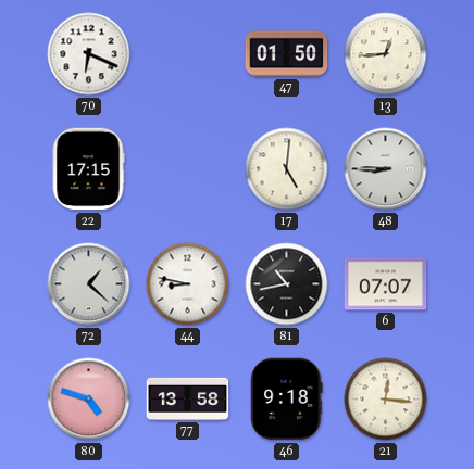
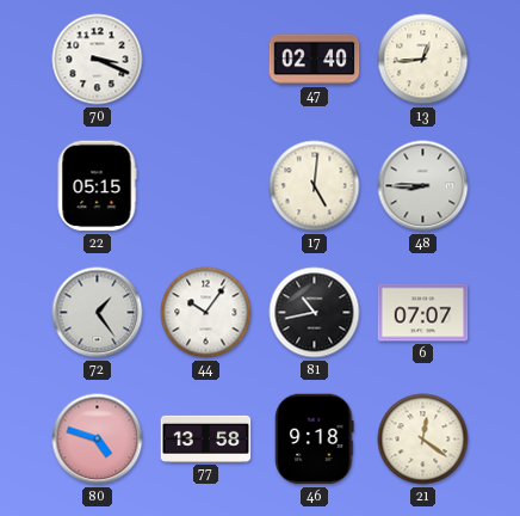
70: 6:19 -> 3:19
47: 01:50 -> 02:40
22: 17:15 -> 05:15
72: 1:22 -> 1:24
44: 8:47 -> 10:06
21: 12:16 -> 12:21
